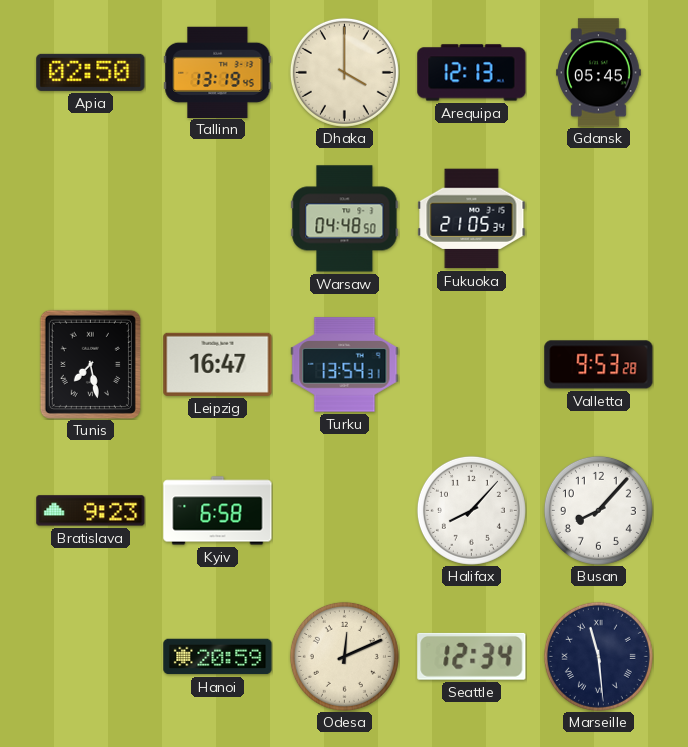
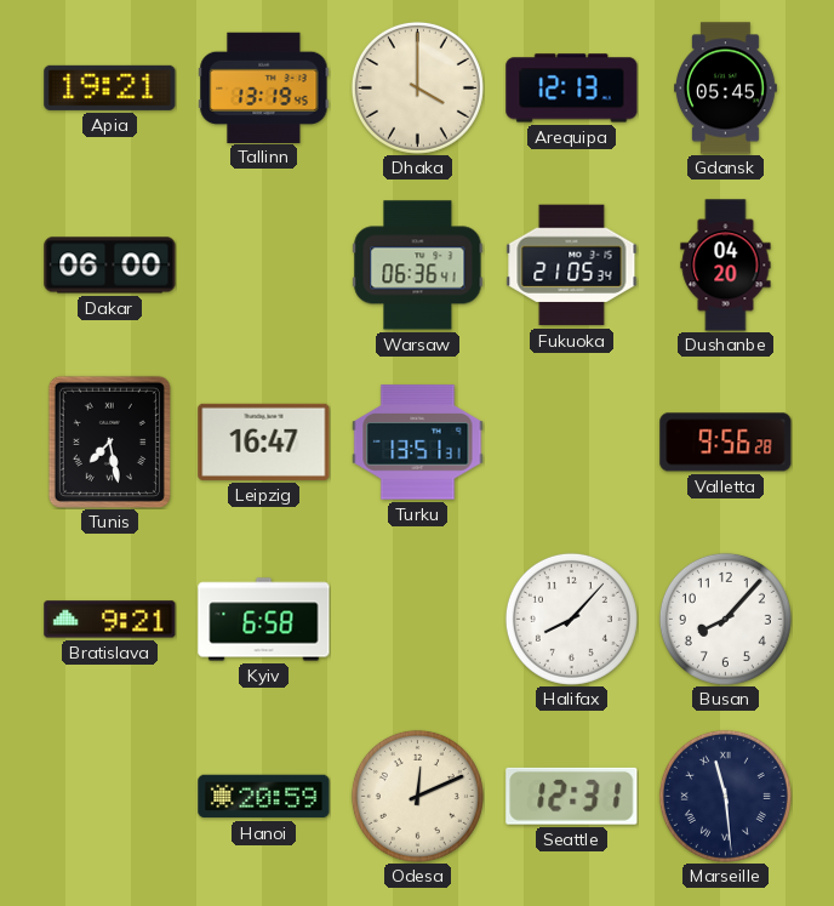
Apia: 02:50 -> 19:21
Dakar: none -> 06:00
Warsaw: 04:48 -> 06:36
Dushanbe: none -> 04:20
Turku: 13:54 -> 13:51
Valletta: 9:53 -> 9:56
Bratislava: 9:23 -> 9:21
Seattle: 12:34 -> 12:31
